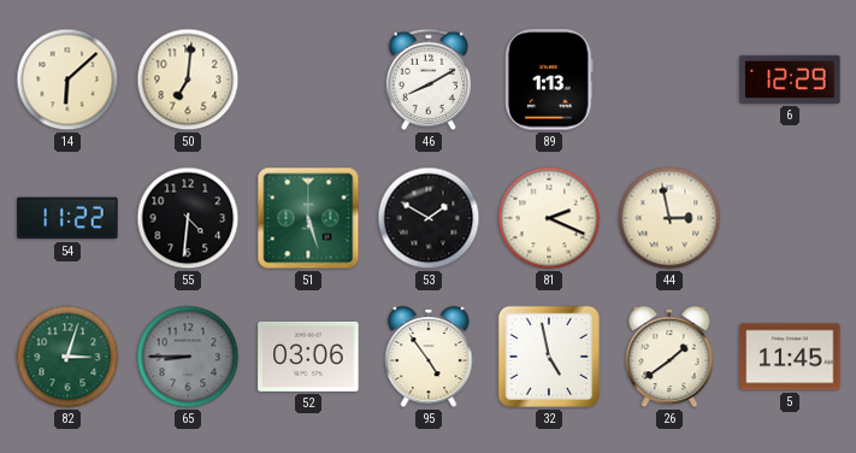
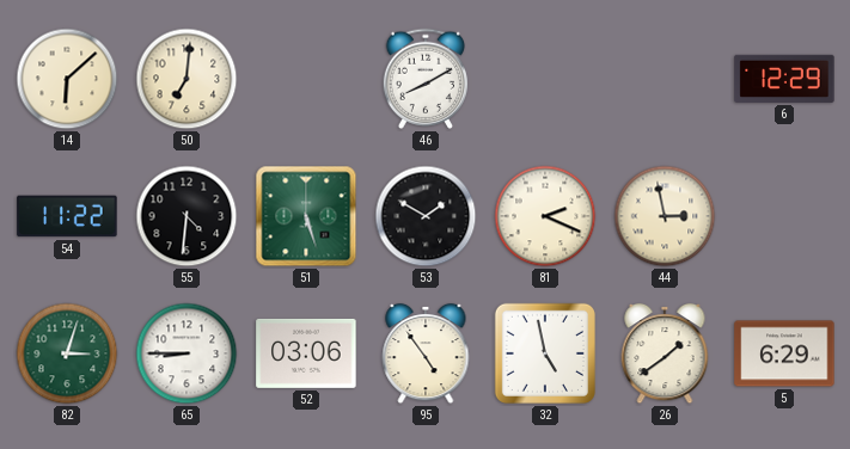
89: 1:13 -> none
65 dial: grey -> white
5: 11:45 -> 6:29
